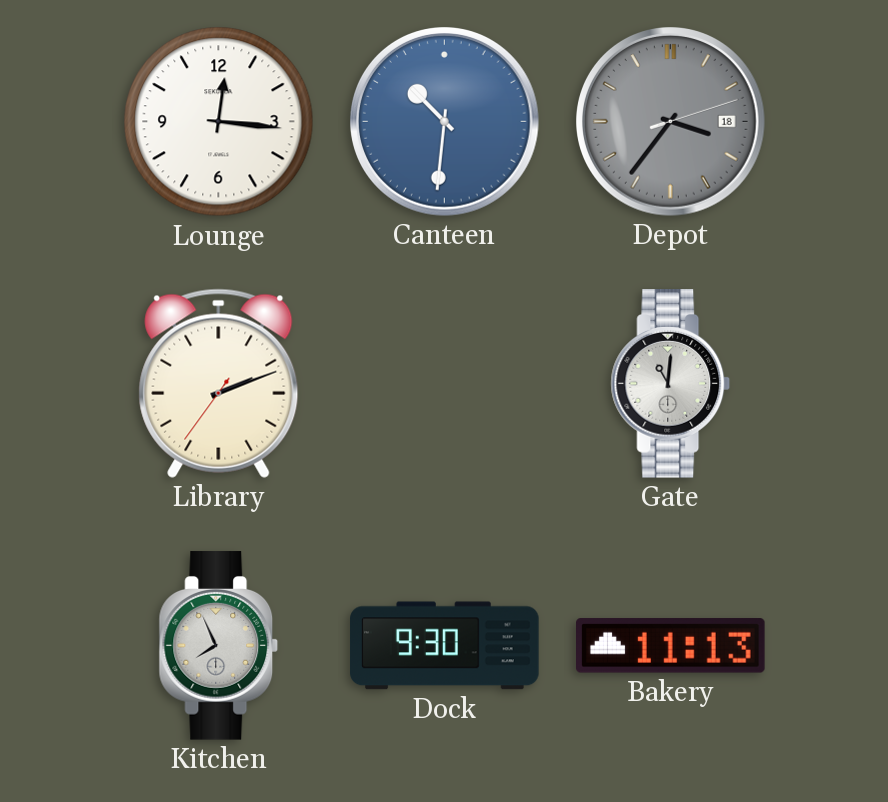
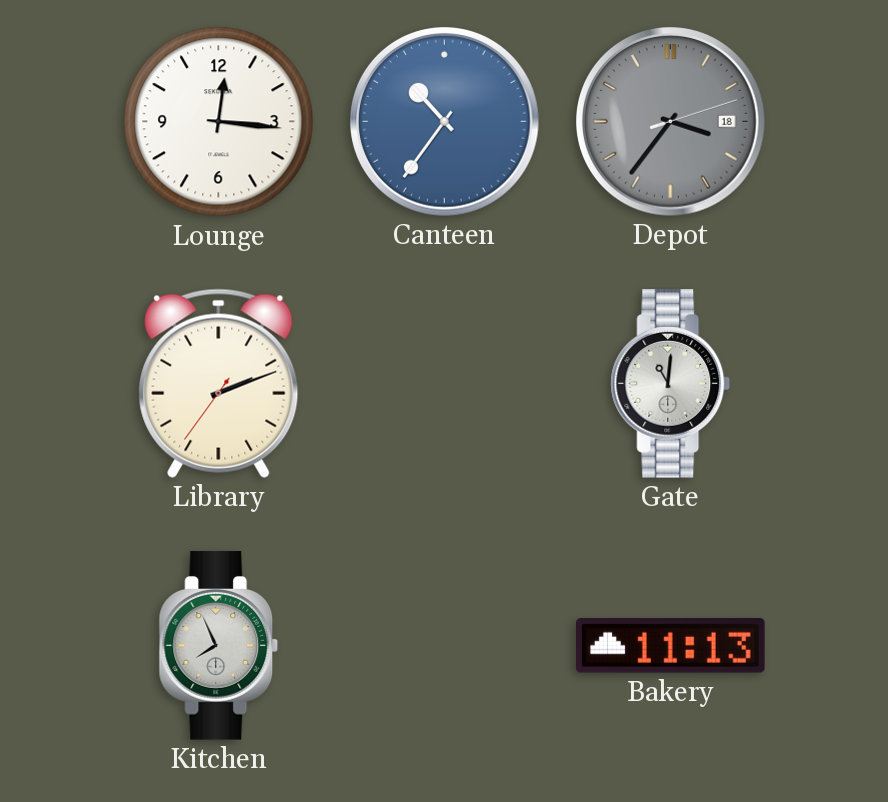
Canteen: 10:31 -> 10:36
Dock: 9:30 -> none
